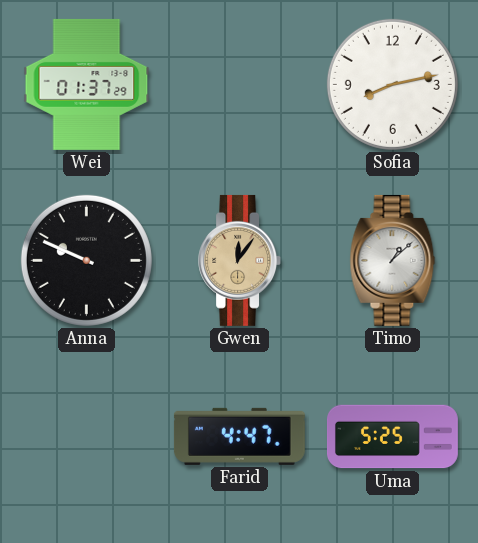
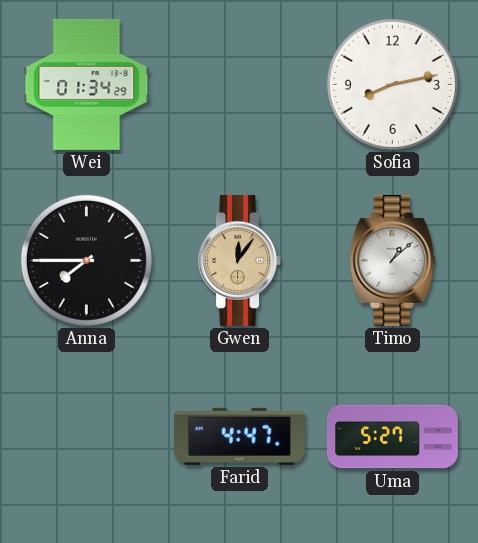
Wei: 01:37 -> 01:34
Anna: 9:49 -> 7:45
Uma: 5:25 -> 5:27
